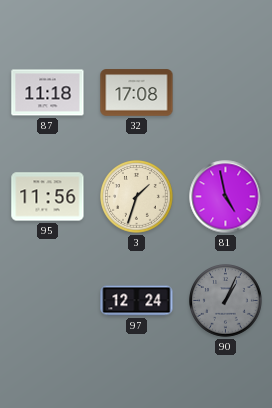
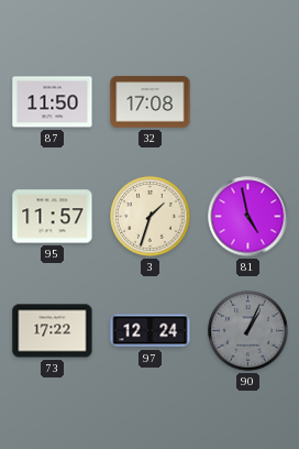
87: 11:18 -> 11:50
95: 11:56 -> 11:57
73: none -> 17:22
